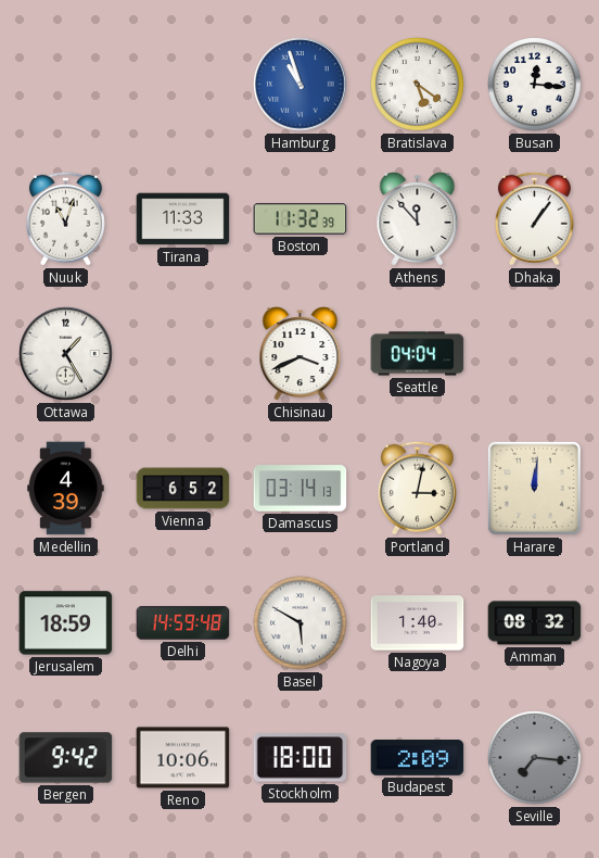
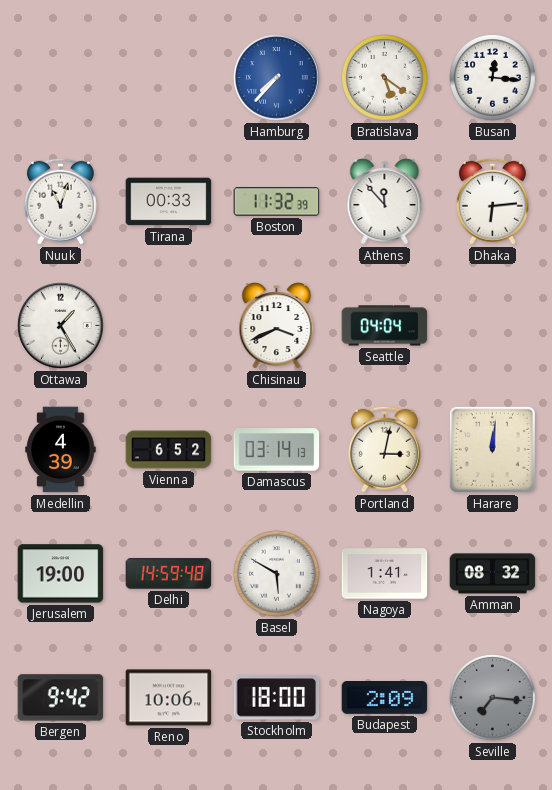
Hamburg: 10:57 -> 7:37
Tirana: 11:33 -> 00:33
Dhaka: 1:06 -> 6:14
Jerusalem: 18:59 -> 19:00
Nagoya: 1:40 -> 1:41
